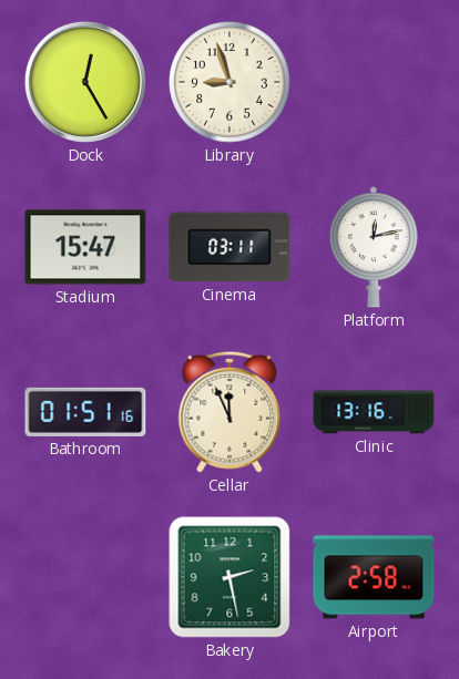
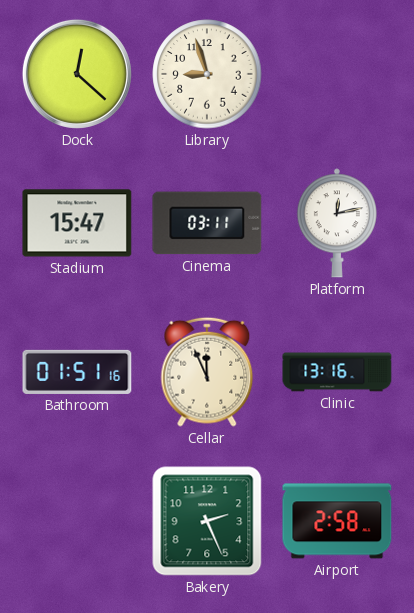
Dock: 12:25 -> 12:22
Bakery: 2:28 -> 2:26
